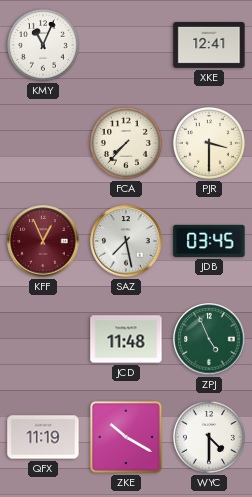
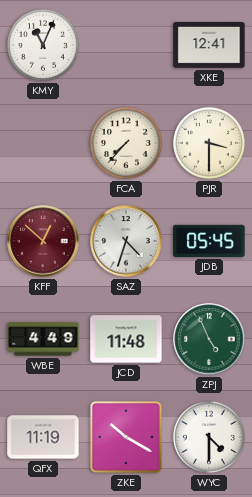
KFF: 12:56 -> 12:52
SAZ: 7:28 -> 4:33
JDB: 03:45 -> 05:45
WBE: none -> 4:49
